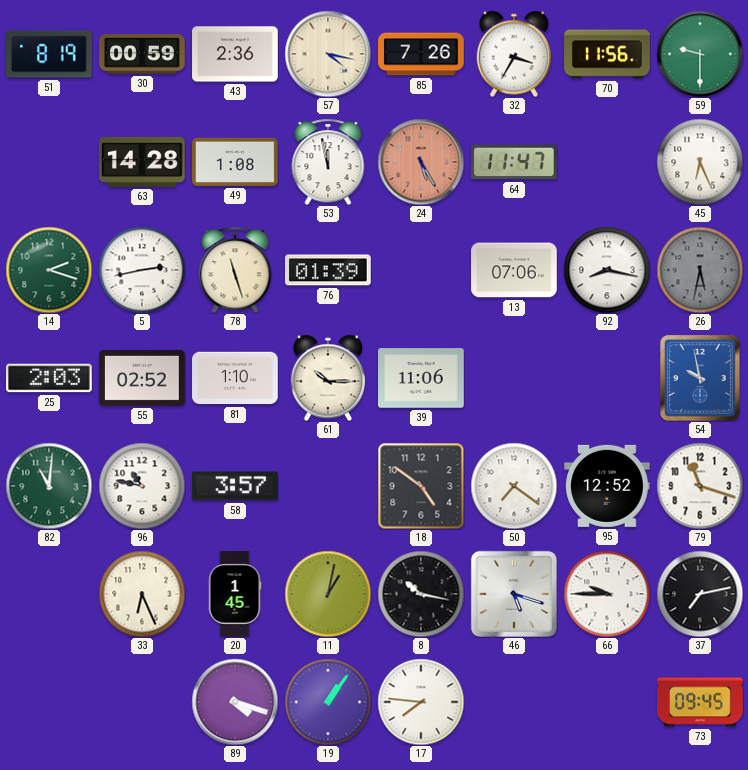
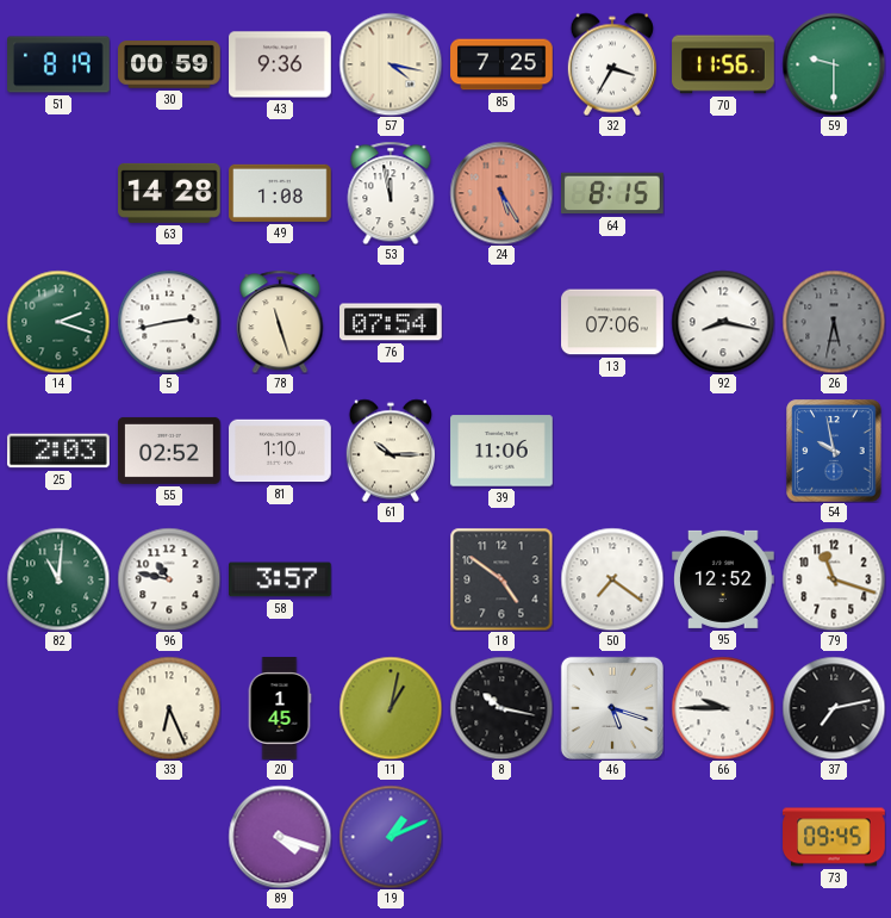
43: 2:36 -> 9:36
85: 7:26 -> 7:25
64: 11:47 -> 8:15
45: 6:26 -> none
76: 01:39 -> 07:54
19: 1:06 -> 1:11
17: 7:46 -> none
